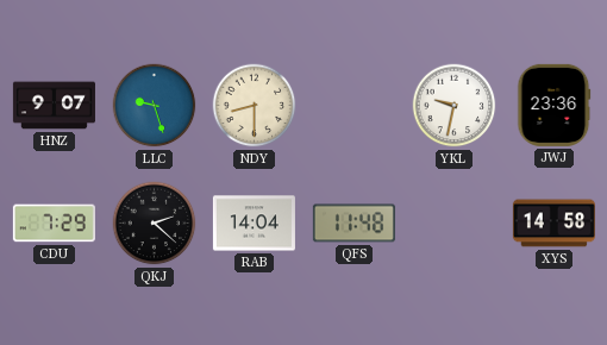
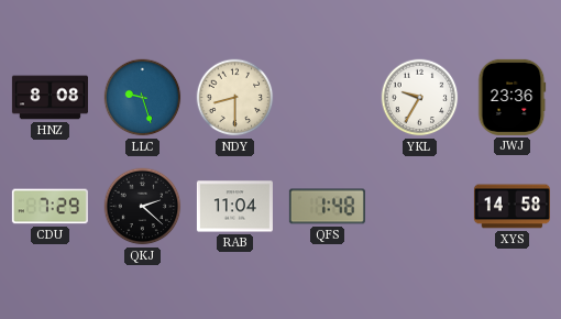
HNZ: 9:07 -> 8:08
YKL: 9:32 -> 9:35
RAB: 14:04 -> 11:04
QFS: 11:48 -> 1:48
